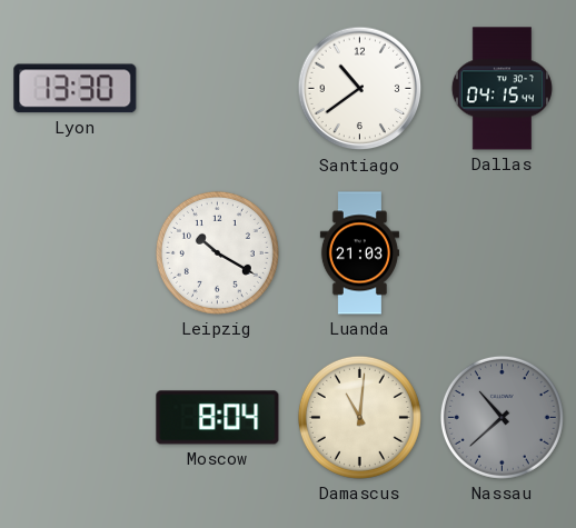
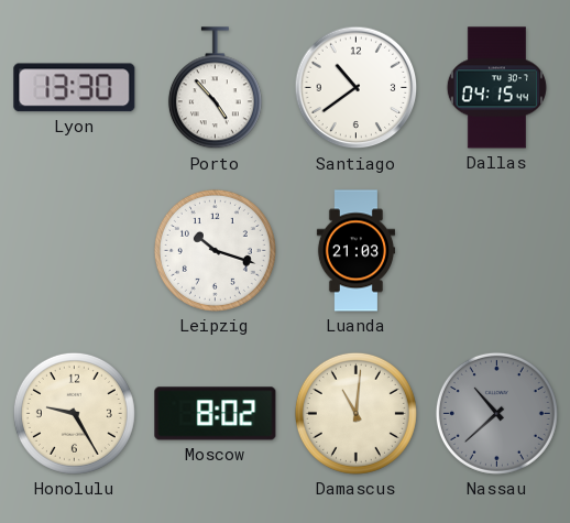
Porto: none -> 4:53
Leipzig: 10:20 -> 10:18
Honolulu: none -> 9:25
Moscow: 8:04 -> 8:02
